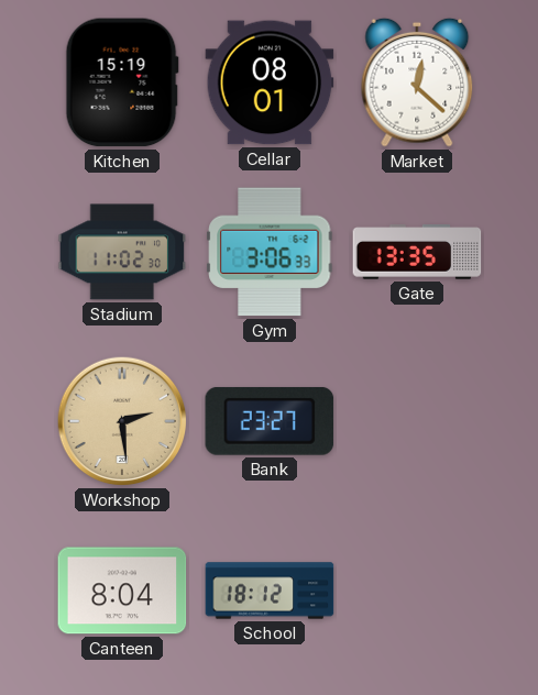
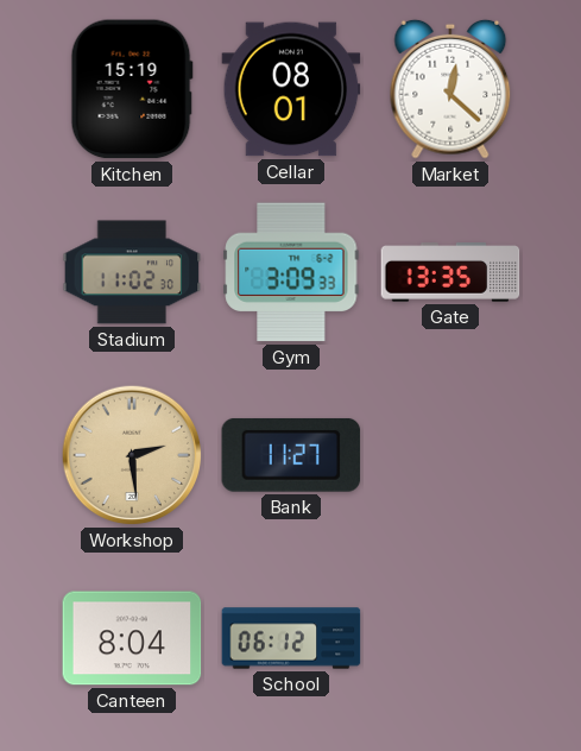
Gym: 3:06 -> 3:09
Bank: 23:27 -> 11:27
School: 18:12 -> 06:12
